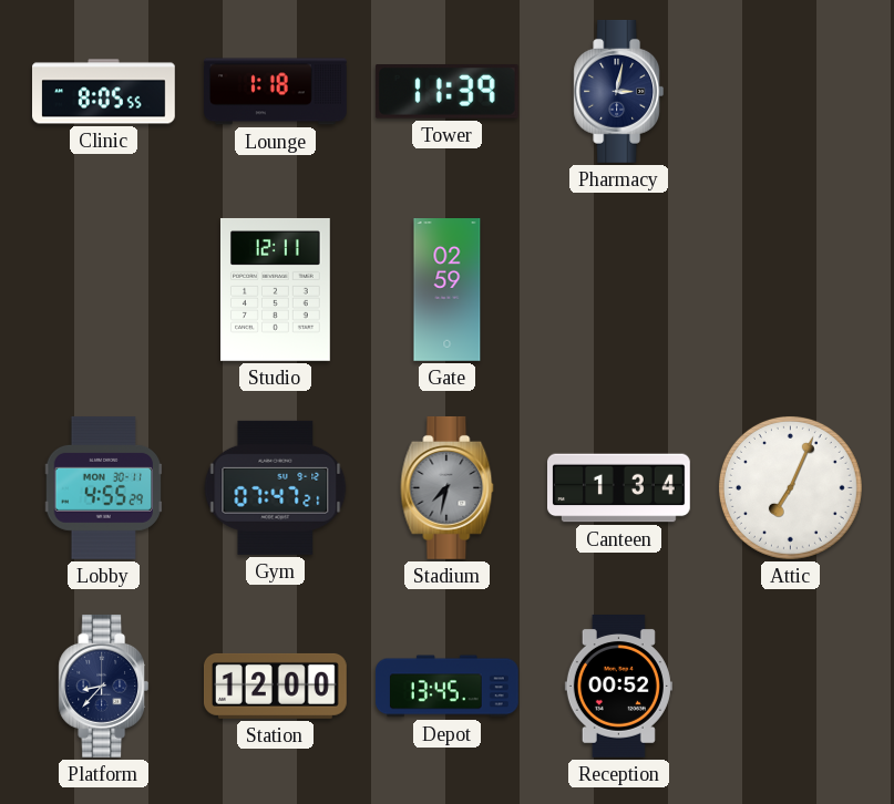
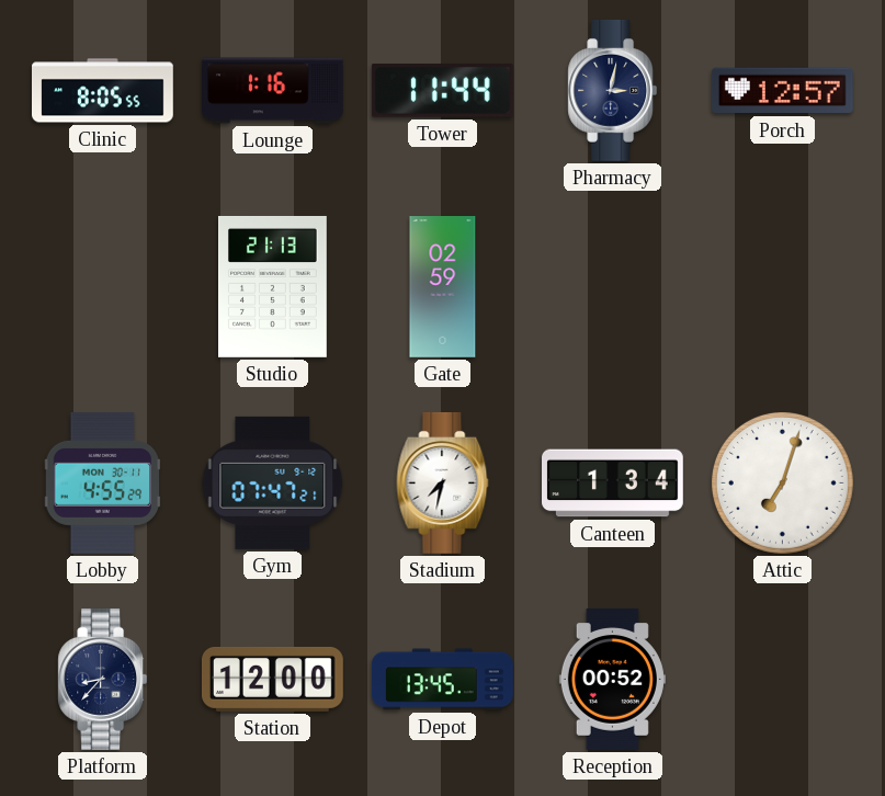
Lounge: 1:18 -> 1:16
Tower: 11:39 -> 11:44
Porch: none -> 12:57
Studio: 12:11 -> 21:13
Stadium dial: grey -> white
Attic: 7:04 -> 7:03
